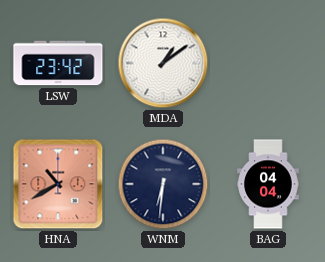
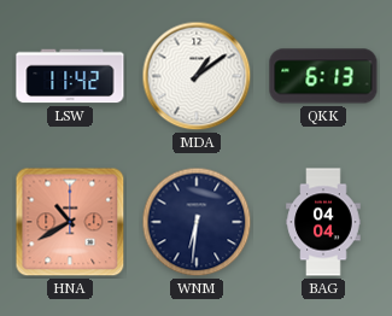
LSW: 23:42 -> 11:42
QKK: none -> 6:13
